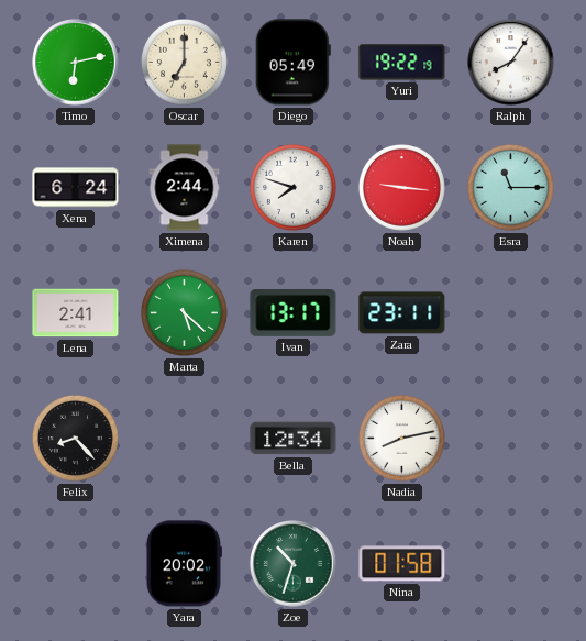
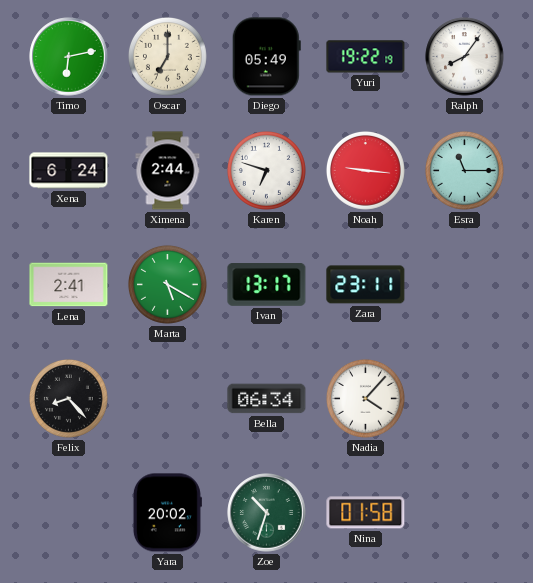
Karen: 7:48 -> 6:48
Marta: 5:22 -> 5:20
Bella: 12:34 -> 06:34
Nadia: 8:13 -> 4:07
